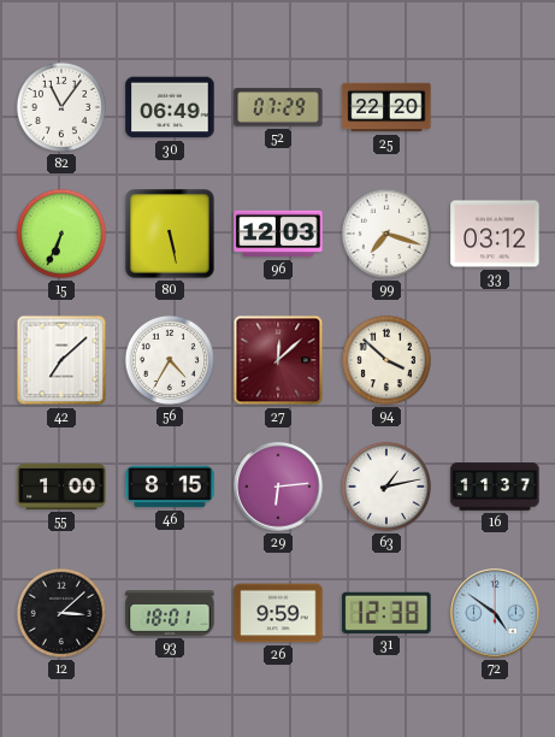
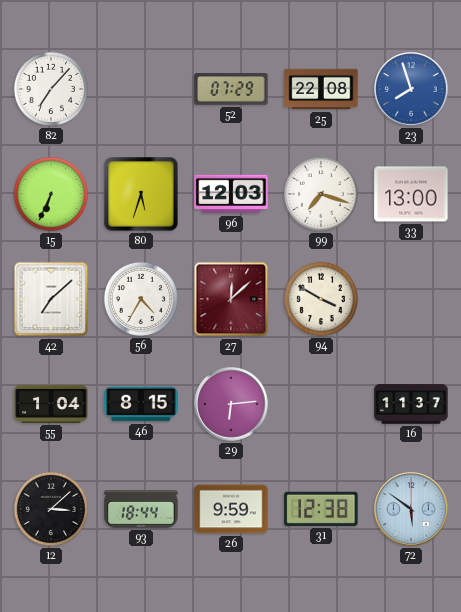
82: 11:06 -> 7:07
30: 06:49 -> none
25: 22:20 -> 22:08
23: none -> 7:57
80: 5:28 -> 5:33
33: 03:12 -> 13:00
94: 3:52 -> 3:50
55: 1:00 -> 1:04
63: 1:13 -> none
93: 18:01 -> 18:44
72: 4:51 -> 5:51
